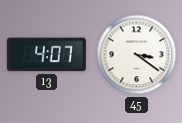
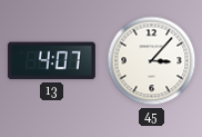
45: 3:21 -> 3:07
